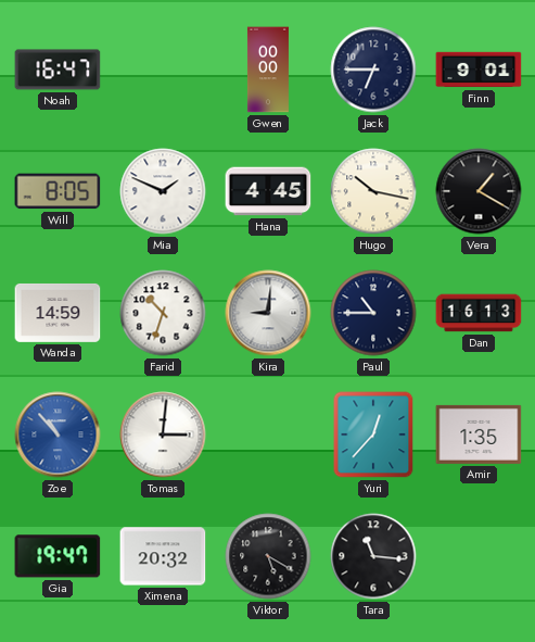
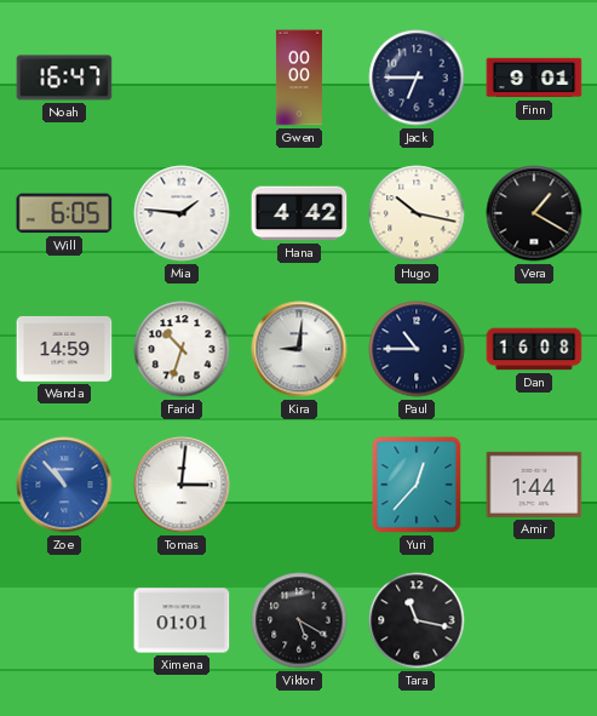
Will: 8:05 -> 6:05
Mia: 1:49 -> 1:46
Hana: 4:45 -> 4:42
Dan: 16:13 -> 16:08
Amir: 1:35 -> 1:44
Gia: 19:47 -> none
Ximena: 20:32 -> 01:01
Tara: 11:16 -> 11:17
